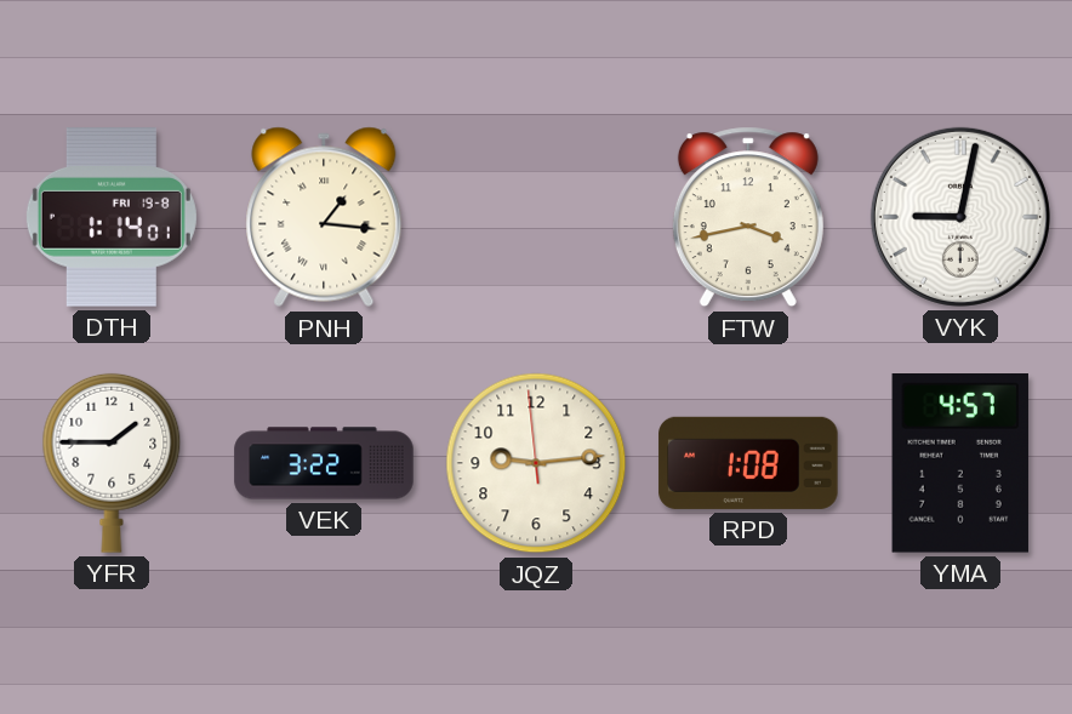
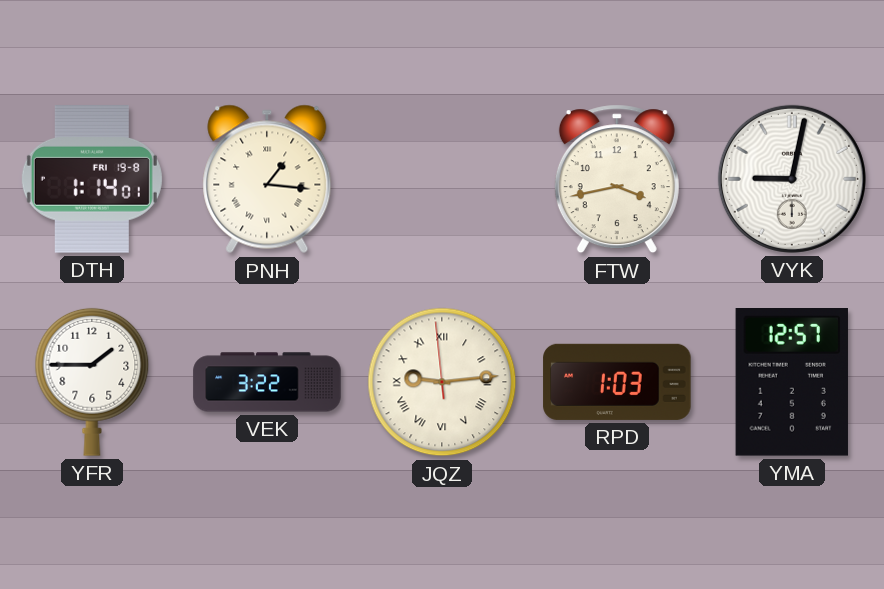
JQZ numerals: Arabic -> Roman
RPD: 1:08 -> 1:03
YMA: 4:57 -> 12:57
